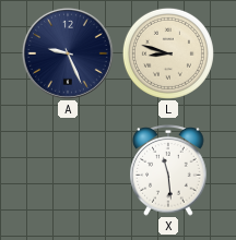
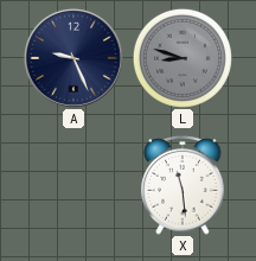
L dial: cream -> grey
